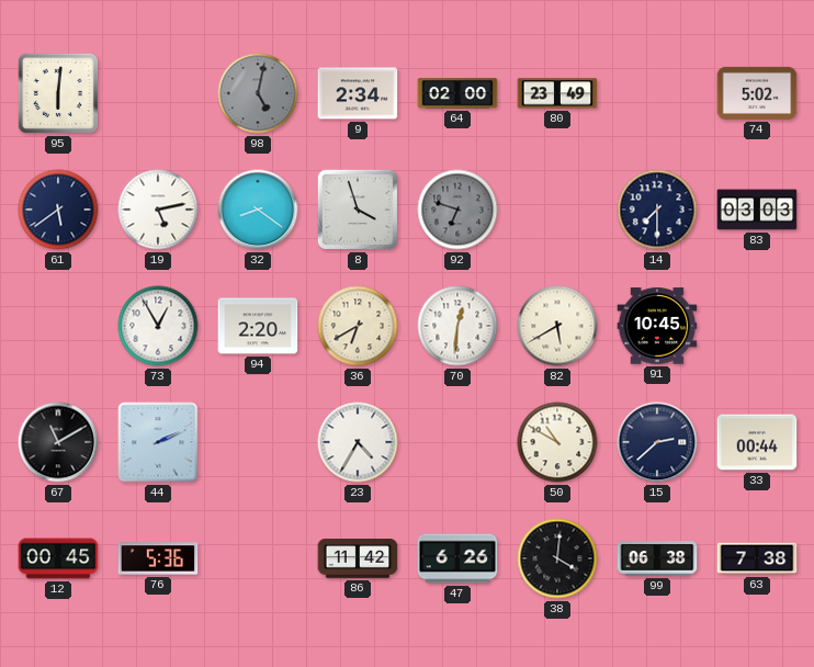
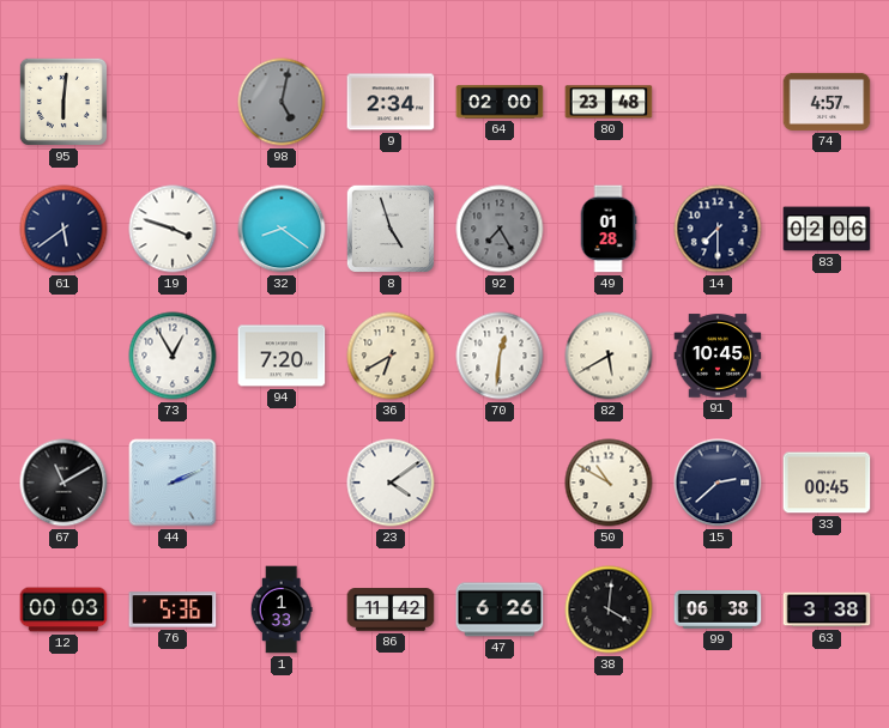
80: 23:49 -> 23:48
74: 5:02 -> 4:57
19: 5:13 -> 3:48
8: 3:57 -> 4:57
92: 6:48 -> 7:25
49: none -> 01:28
83: 03:03 -> 02:06
94: 2:20 -> 7:20
23: 4:35 -> 4:09
33: 00:44 -> 00:45
12: 00:45 -> 00:03
1: none -> 1:33
63: 7:38 -> 3:38
